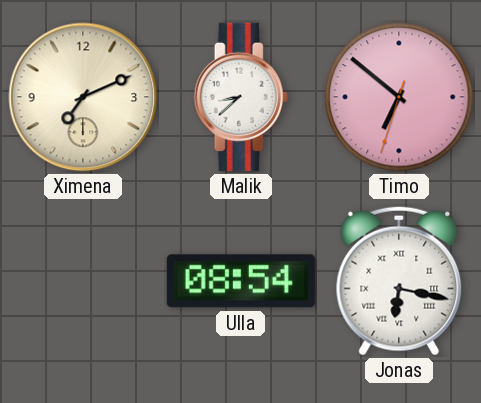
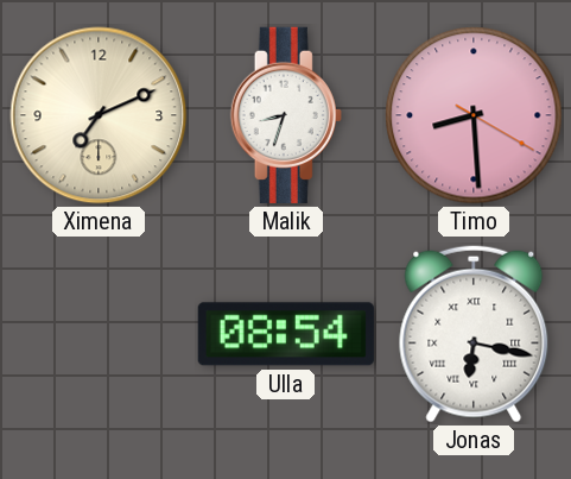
Malik: 8:38 -> 8:33
Timo: 6:51 -> 8:29
